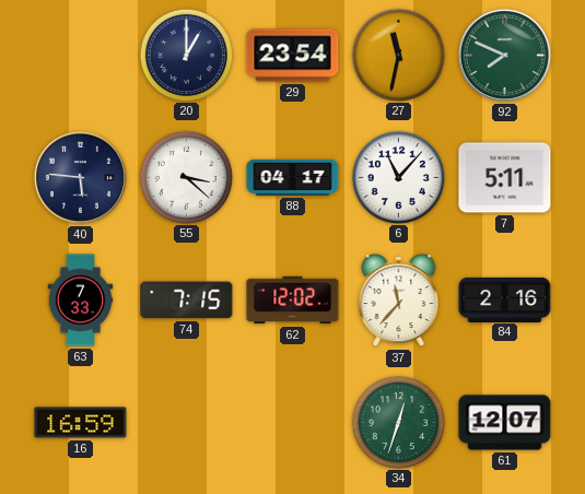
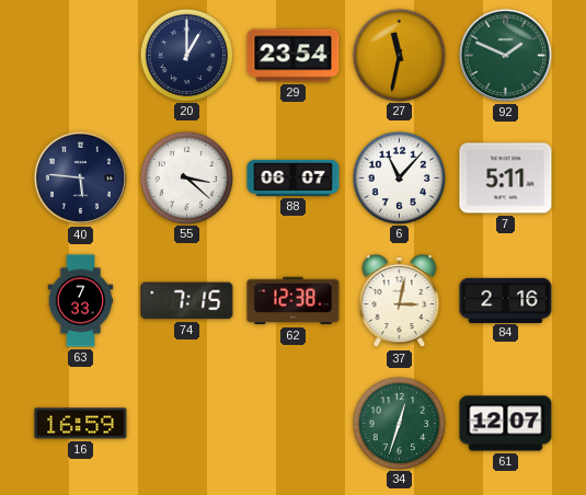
92: 7:49 -> 1:49
88: 04:17 -> 06:07
62: 12:02 -> 12:38
37: 11:37 -> 3:02
